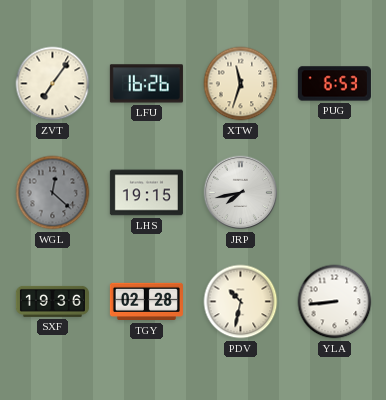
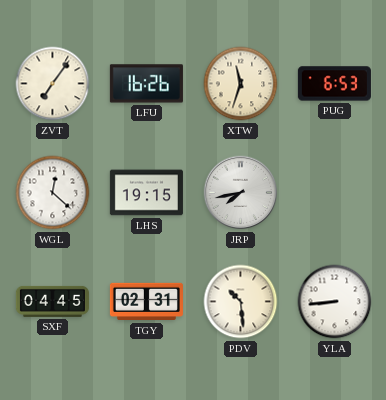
WGL dial: grey -> white
SXF: 19:36 -> 04:45
TGY: 02:28 -> 02:31
PDV: 10:32 -> 10:29
